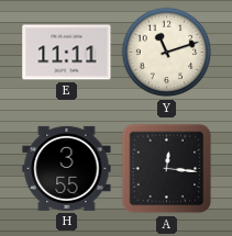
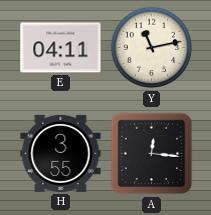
E: 11:11 -> 04:11
Y: 11:12 -> 11:13
